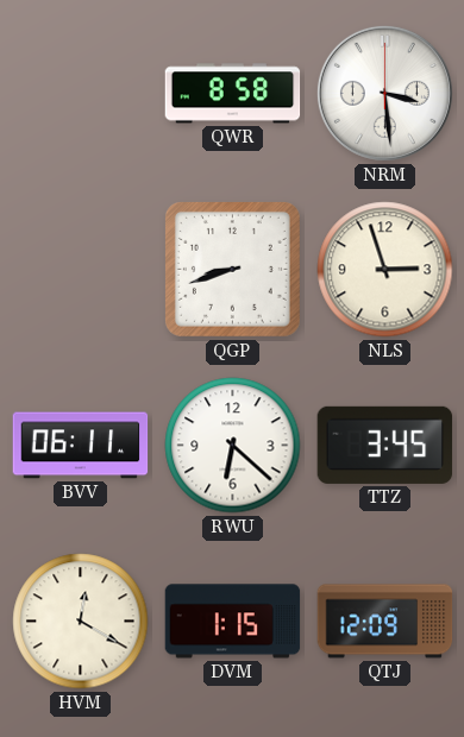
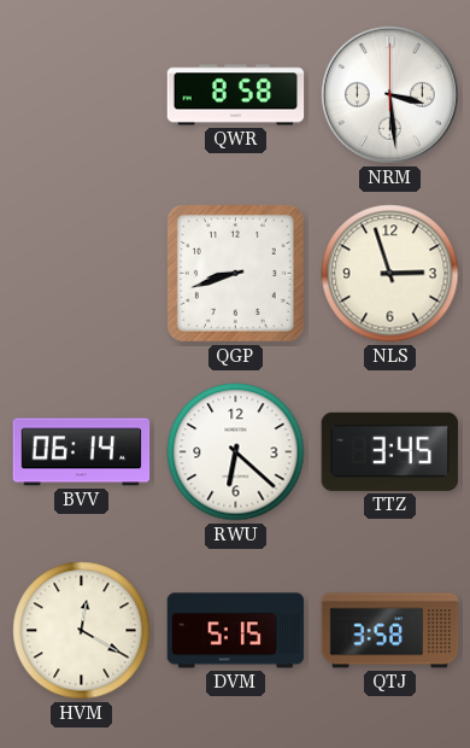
BVV: 06:11 -> 06:14
DVM: 1:15 -> 5:15
QTJ: 12:09 -> 3:58
